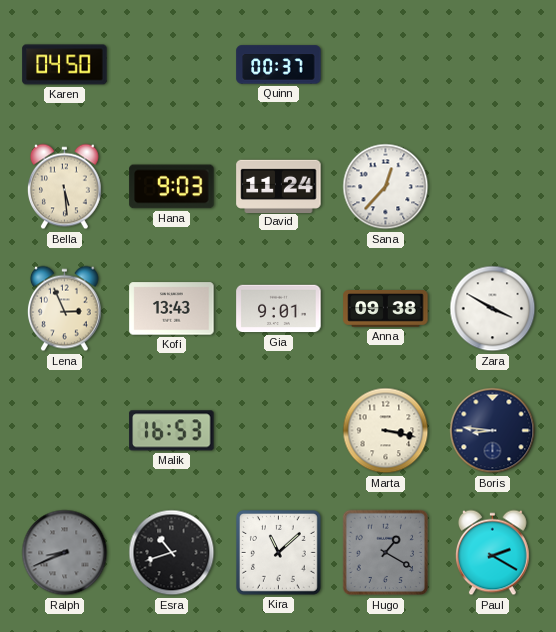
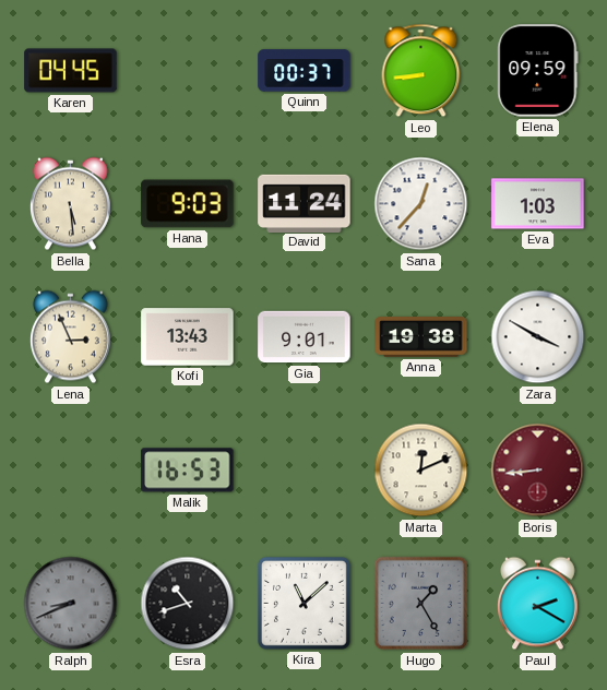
Karen: 04:50 -> 04:45
Leo: none -> 8:44
Elena: none -> 09:59
Eva: none -> 1:03
Anna: 09:38 -> 19:38
Marta: 3:17 -> 12:11
Boris: 8:46 -> 8:44
Boris dial: navy -> burgundy
Hugo: 1:20 -> 1:25
